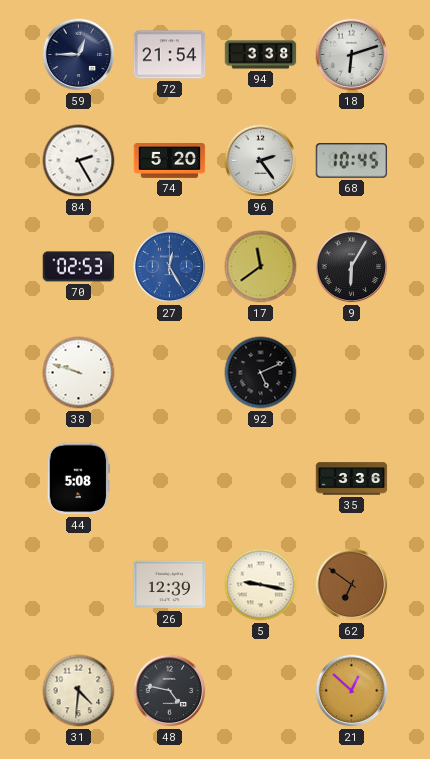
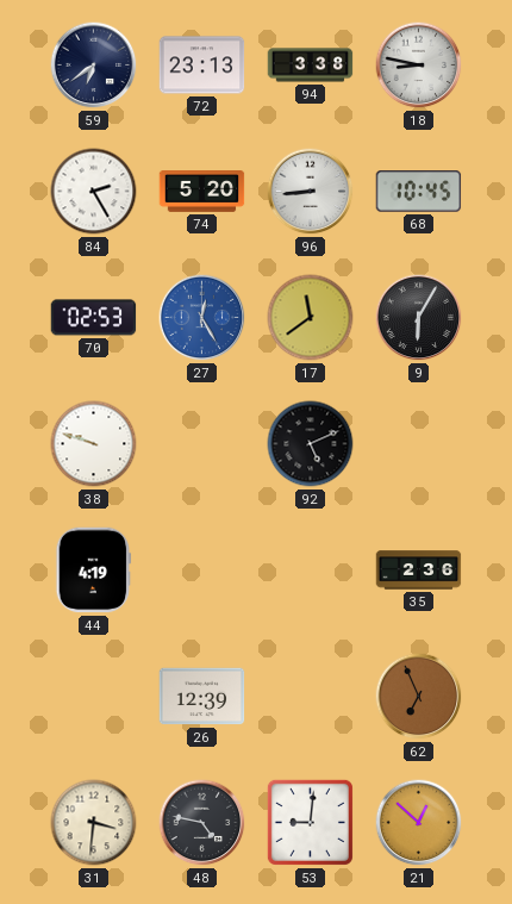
59: 12:45 -> 6:39
72: 21:54 -> 23:13
18: 6:12 -> 8:47
96: 2:24 -> 8:44
44: 5:08 -> 4:19
35: 3:36 -> 2:36
5: 9:17 -> none
62: 6:51 -> 6:56
31: 4:31 -> 3:31
53: none -> 9:01
